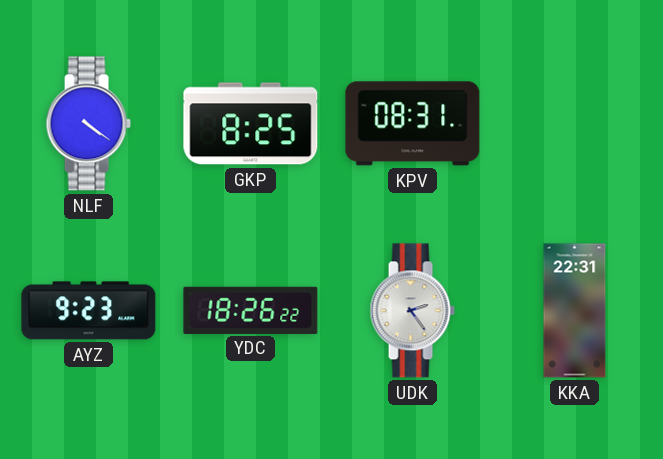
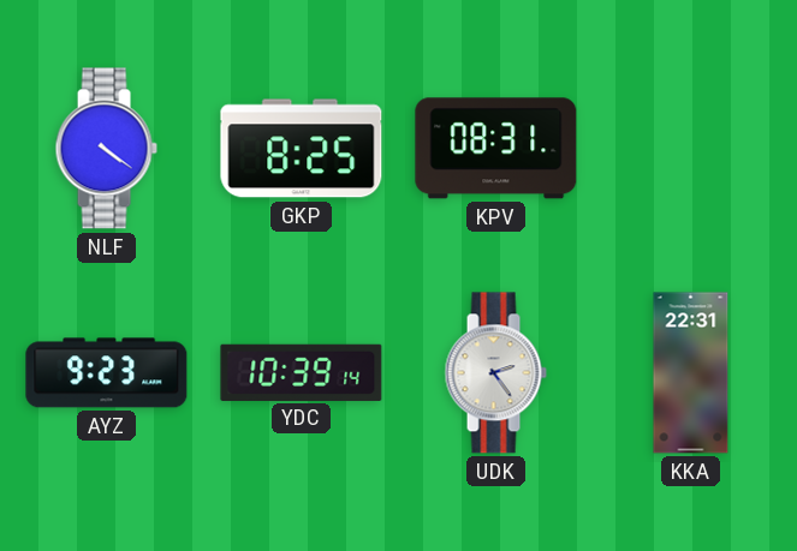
YDC: 18:26 -> 10:39
